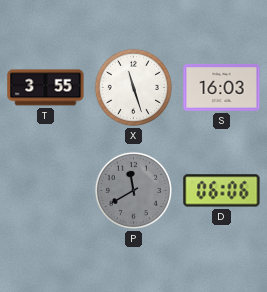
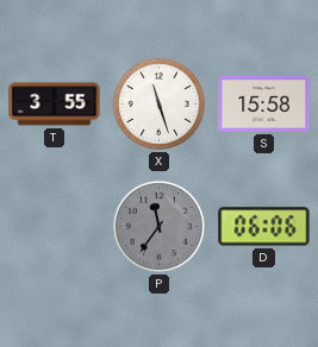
S: 16:03 -> 15:58
P: 11:40 -> 11:36
